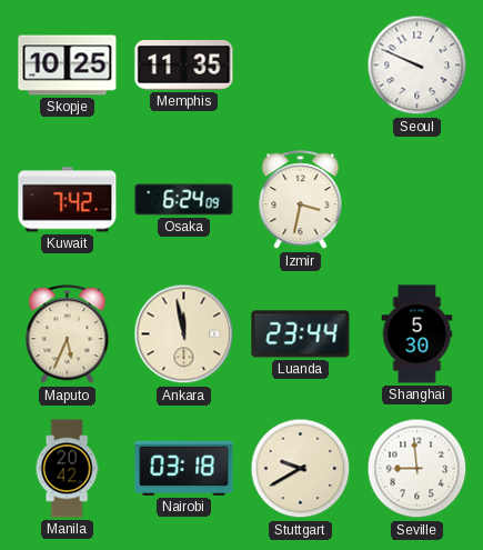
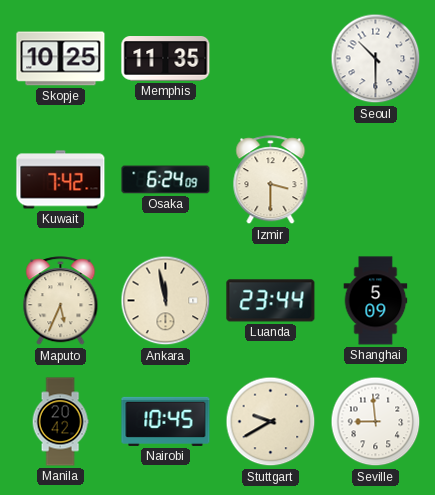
Seoul: 9:49 -> 10:30
Izmir: 3:32 -> 3:30
Shanghai: 5:30 -> 5:09
Nairobi: 03:18 -> 10:45
